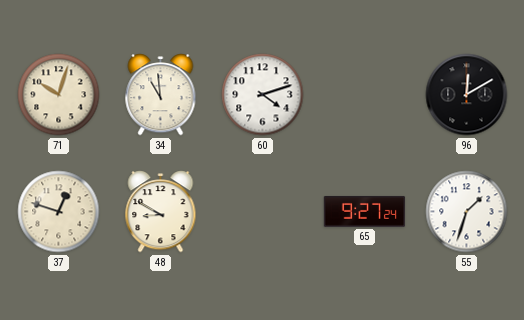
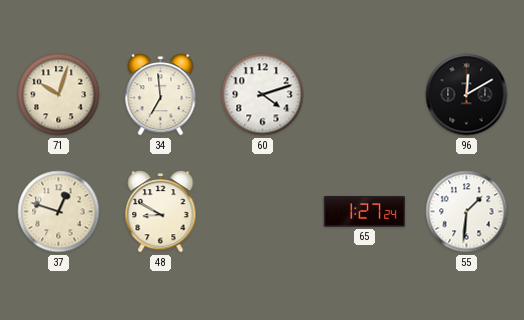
34: 10:59 -> 6:59
65: 9:27 -> 1:27
55: 1:33 -> 1:31
